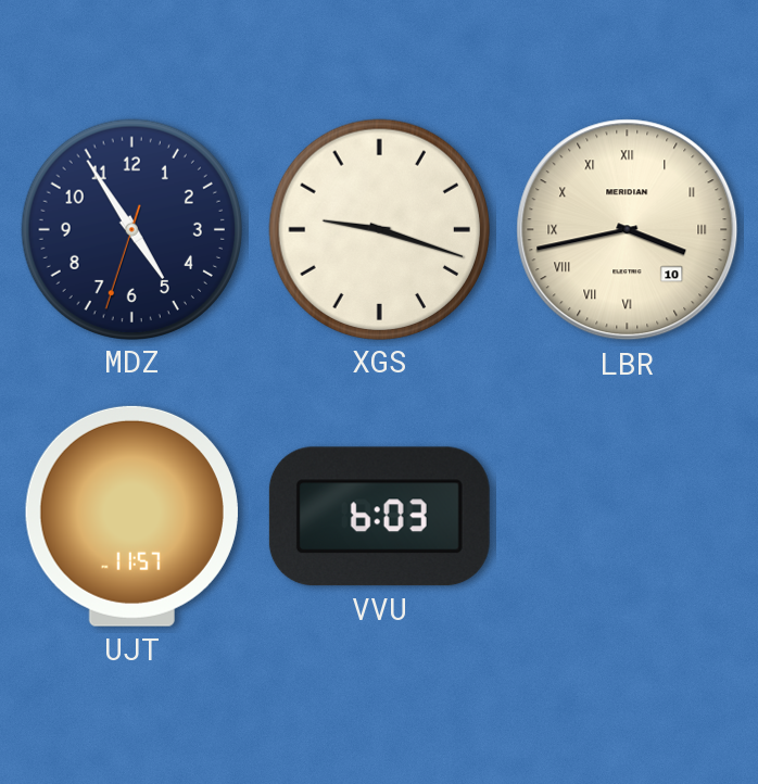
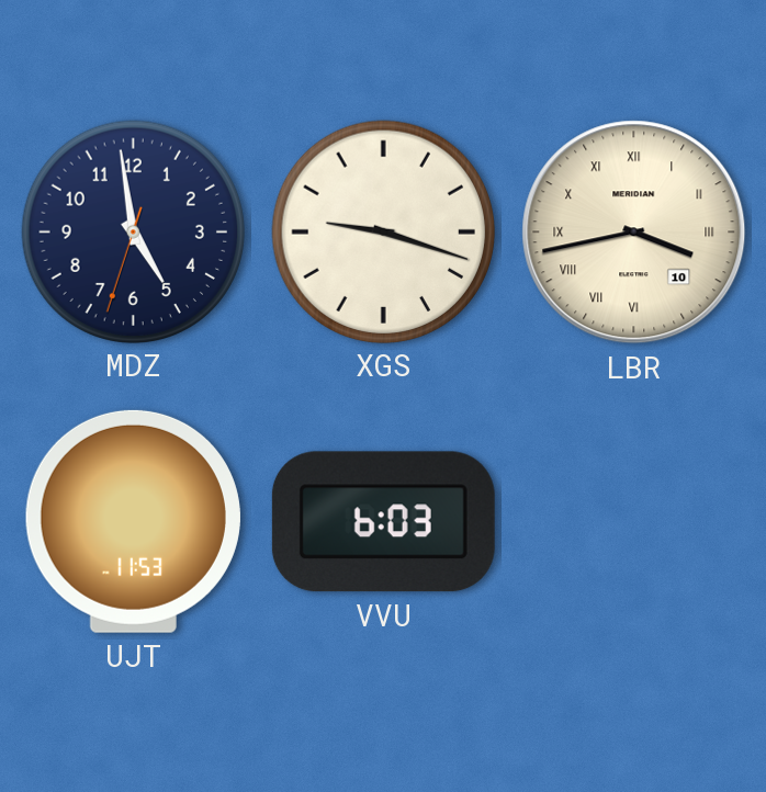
MDZ: 4:54 -> 4:58
UJT: 11:57 -> 11:53
